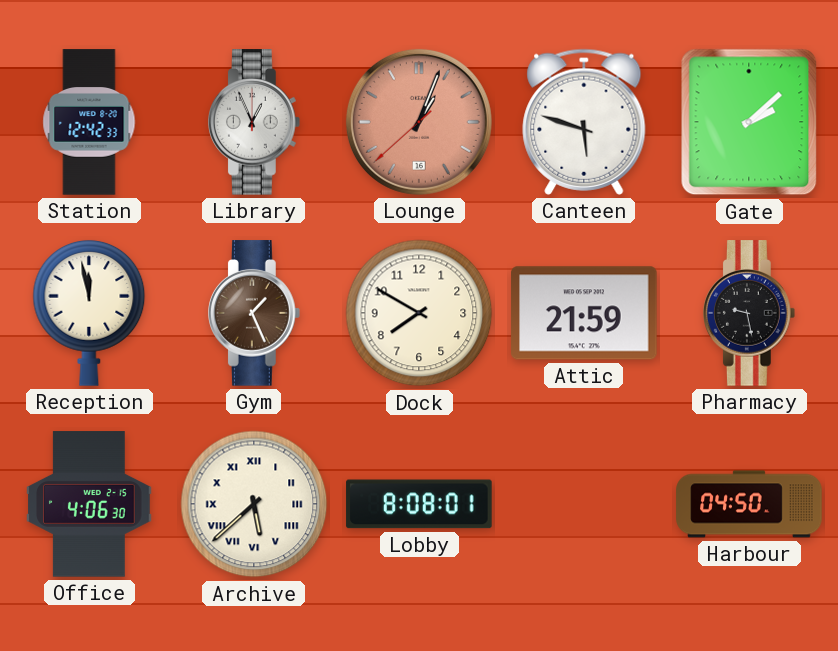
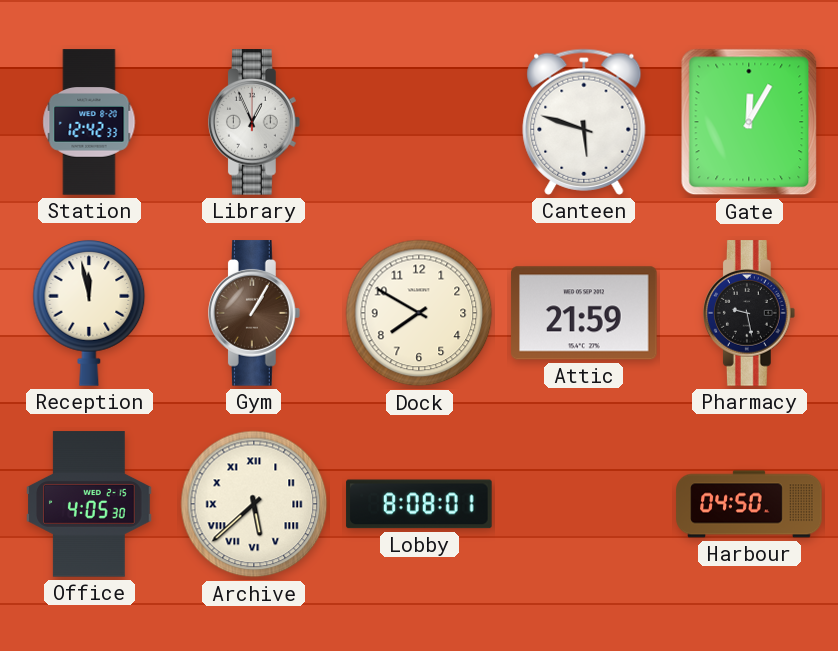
Lounge: 1:03 -> none
Gate: 2:08 -> 12:05
Gym: 1:26 -> 1:05
Office: 4:06 -> 4:05
